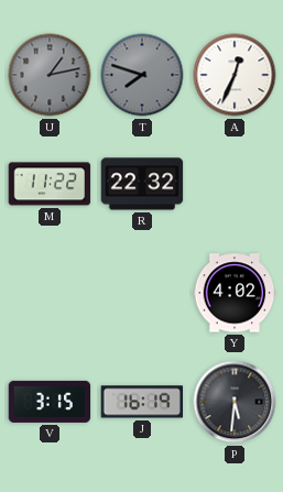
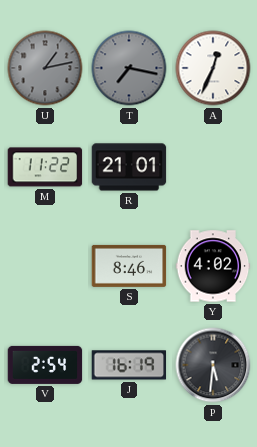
T: 7:48 -> 7:17
R: 22:32 -> 21:01
S: none -> 8:46
V: 3:15 -> 2:54
